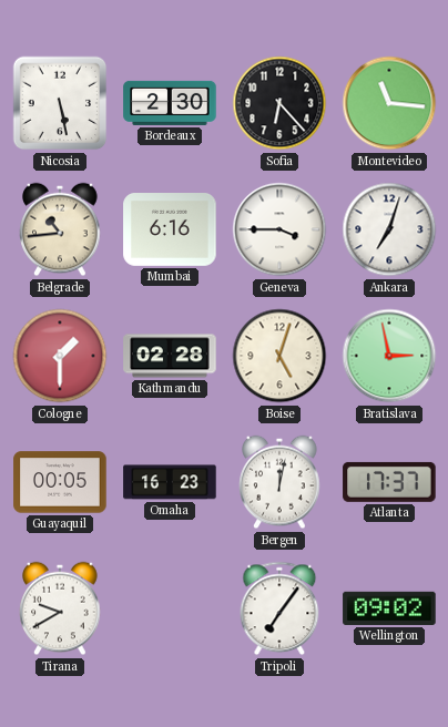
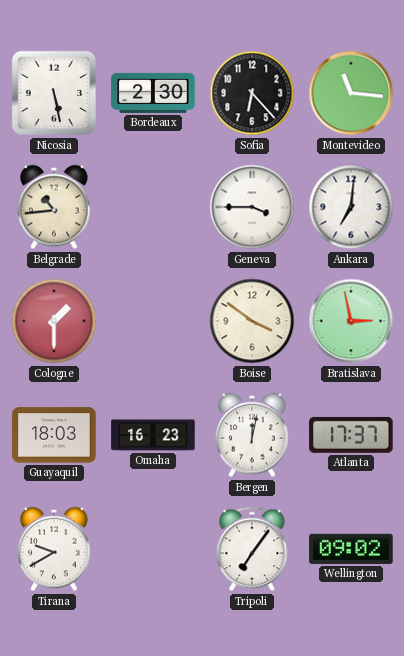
Mumbai: 6:16 -> none
Ankara: 7:03 -> 7:01
Kathmandu: 02:28 -> none
Boise: 5:03 -> 3:51
Guayaquil: 00:05 -> 18:03
